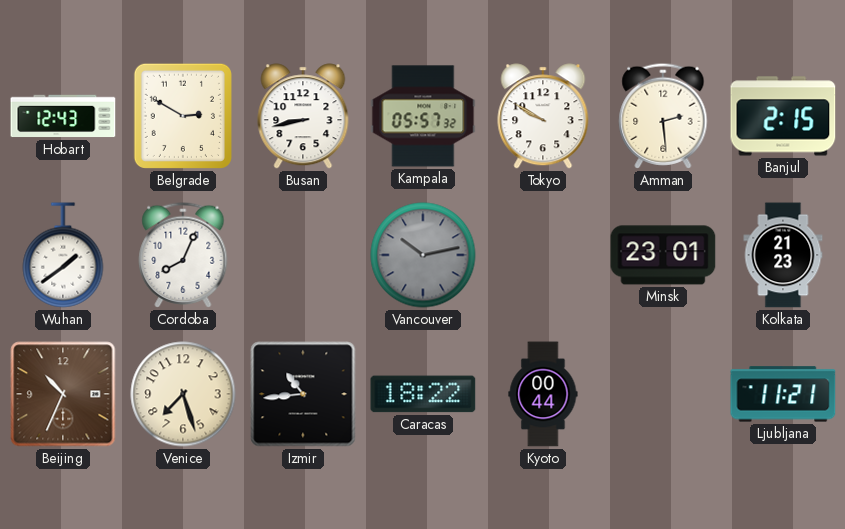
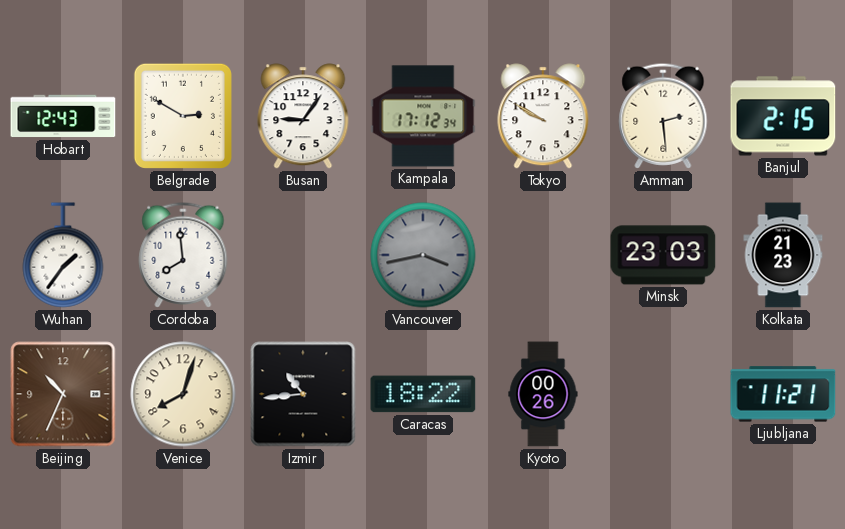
Busan: 8:43 -> 9:06
Kampala: 05:57 -> 17:12
Wuhan: 1:39 -> 1:36
Cordoba: 8:04 -> 7:59
Vancouver: 10:13 -> 3:43
Minsk: 23:01 -> 23:03
Venice: 7:27 -> 8:03
Kyoto: 00:44 -> 00:26
